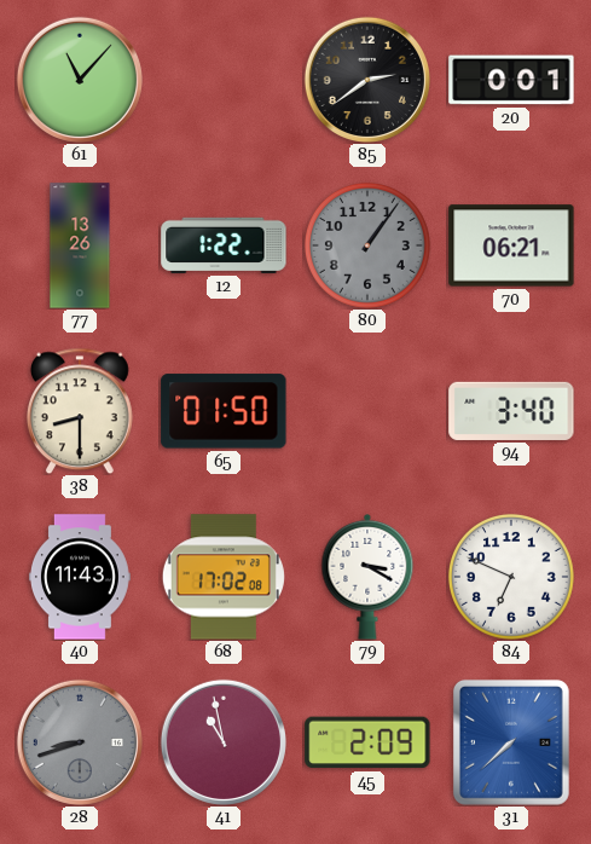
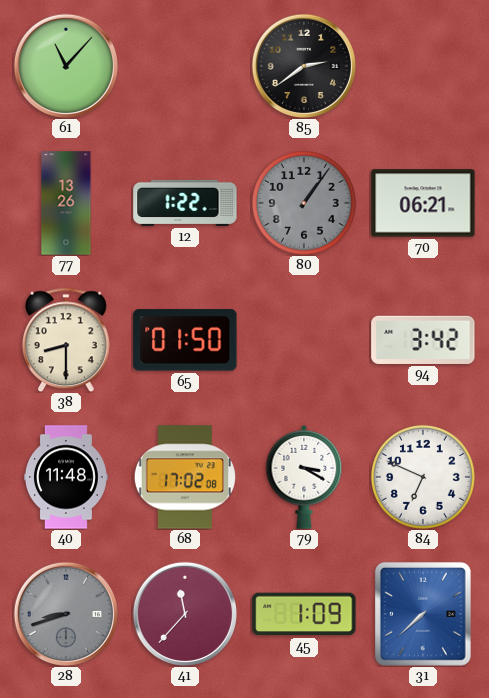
20: 0:01 -> none
94: 3:40 -> 3:42
40: 11:43 -> 11:48
41: 10:58 -> 11:37
45: 2:09 -> 1:09
